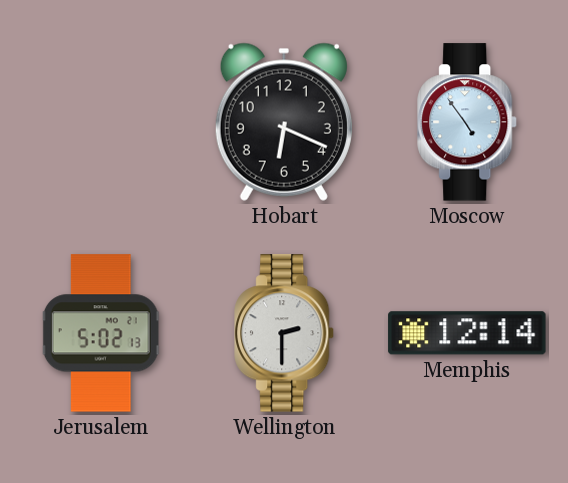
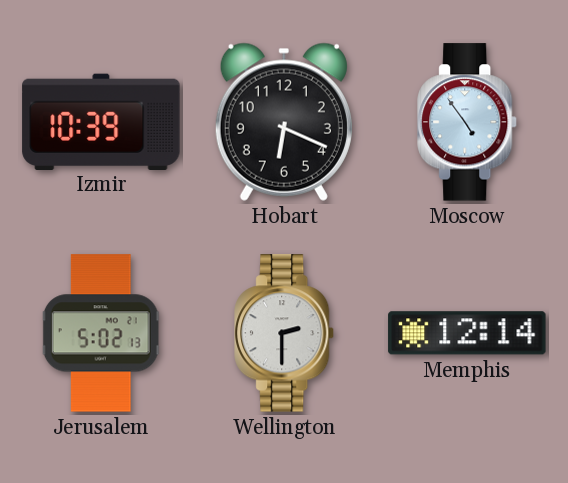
Izmir: none -> 10:39
